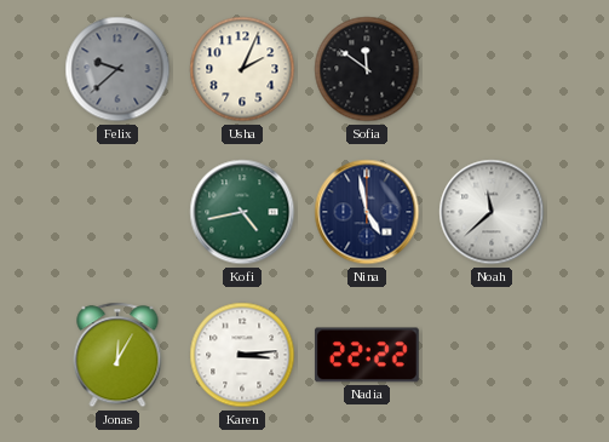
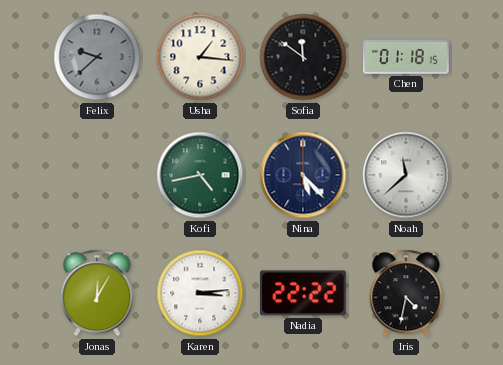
Usha: 2:04 -> 1:16
Chen: none -> 01:18
Nina: 4:58 -> 5:23
Iris: none -> 4:32
